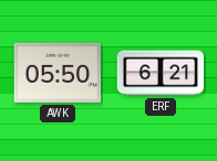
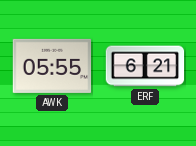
AWK: 05:50 -> 05:55
